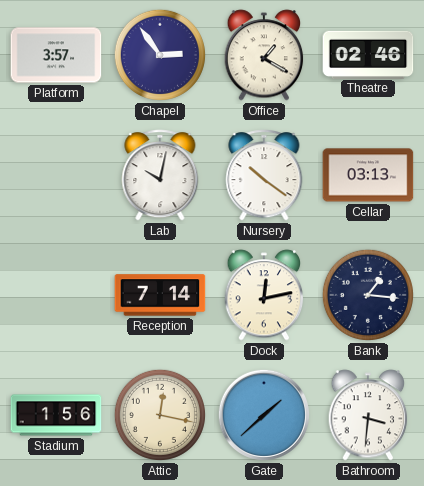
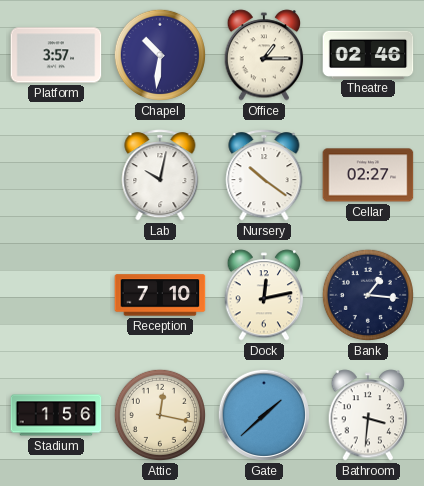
Chapel: 2:54 -> 10:31
Office: 1:20 -> 1:15
Cellar: 03:13 -> 02:27
Reception: 7:14 -> 7:10
